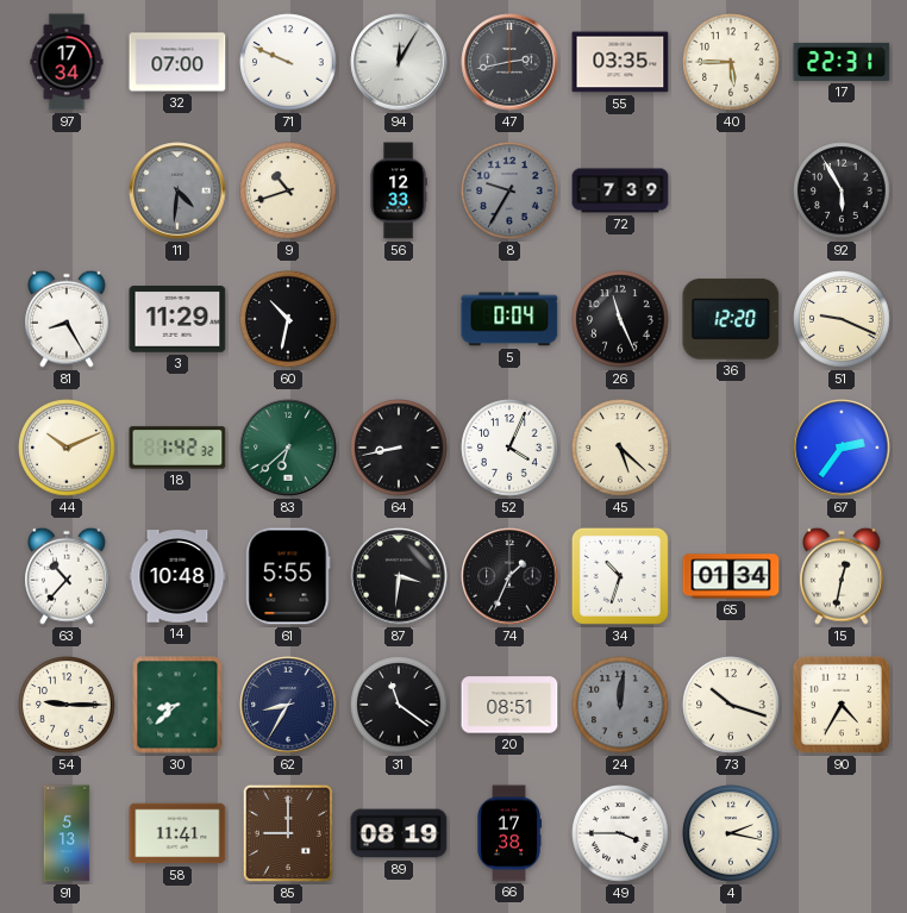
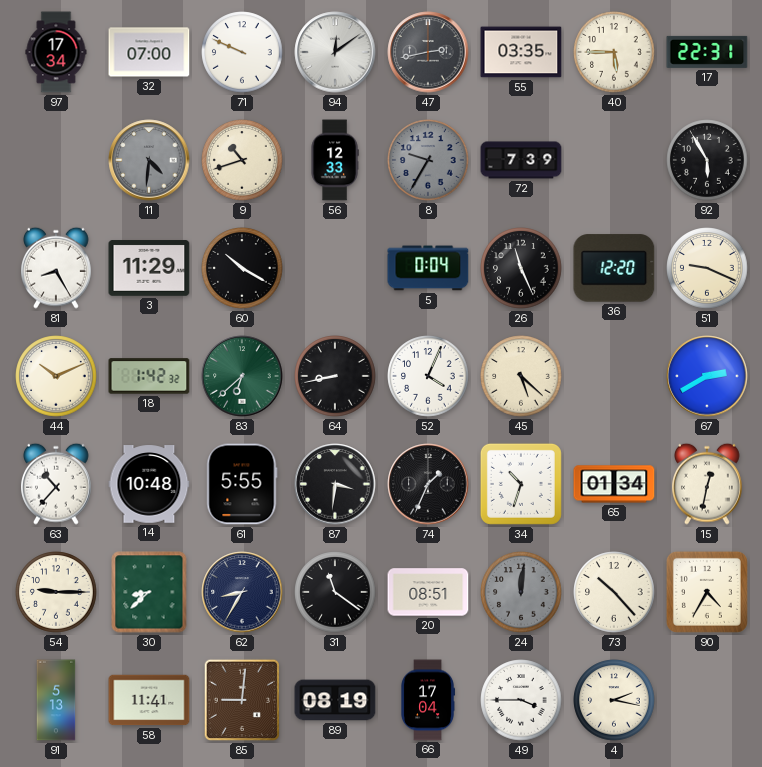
94: 12:05 -> 12:09
60: 10:32 -> 10:20
67: 2:36 -> 2:40
73: 10:18 -> 10:23
85: 9:00 -> 9:01
66: 17:38 -> 17:04
